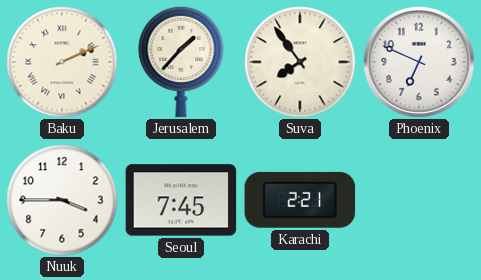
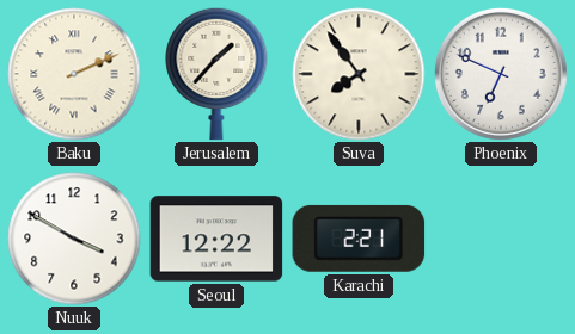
Nuuk: 3:45 -> 3:50
Seoul: 7:45 -> 12:22
